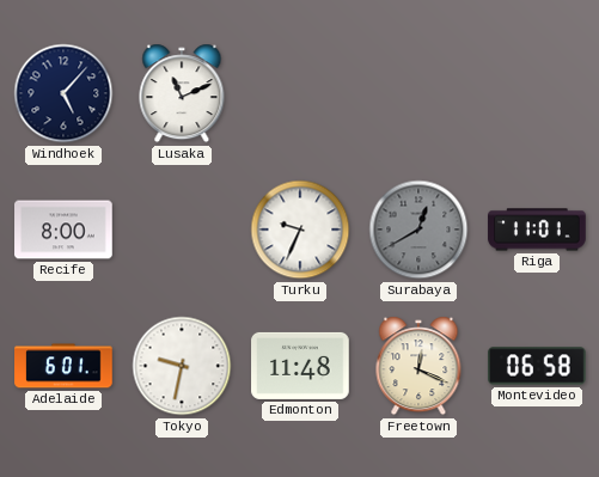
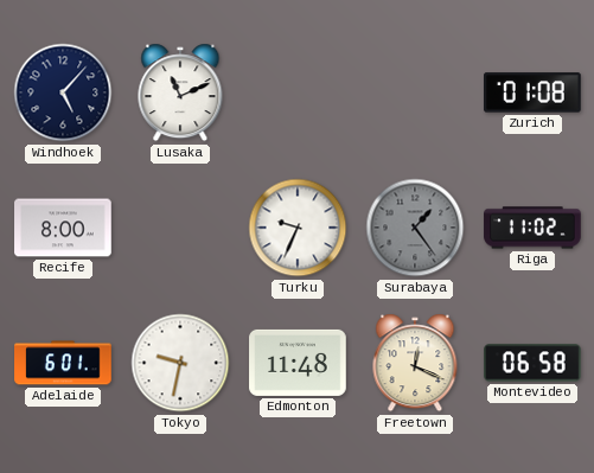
Zurich: none -> 01:08
Surabaya: 12:40 -> 1:24
Riga: 11:01 -> 11:02
